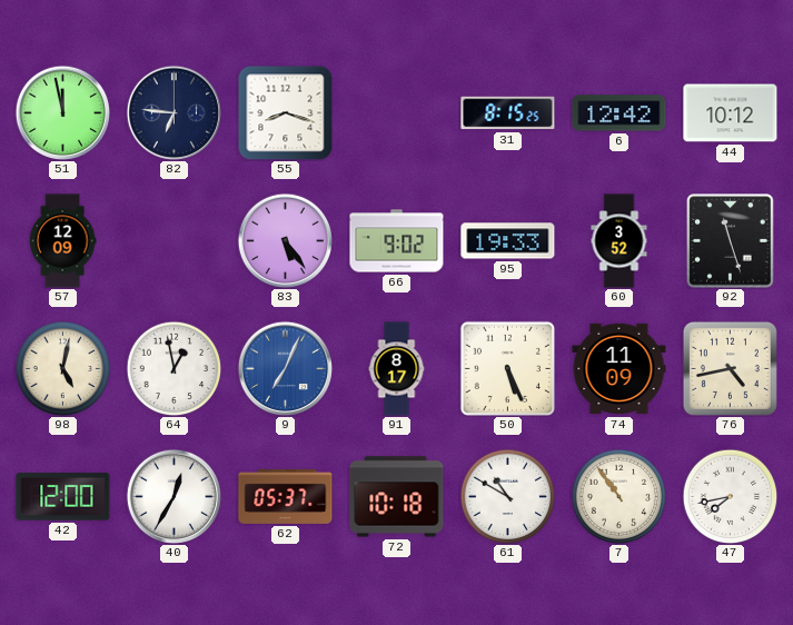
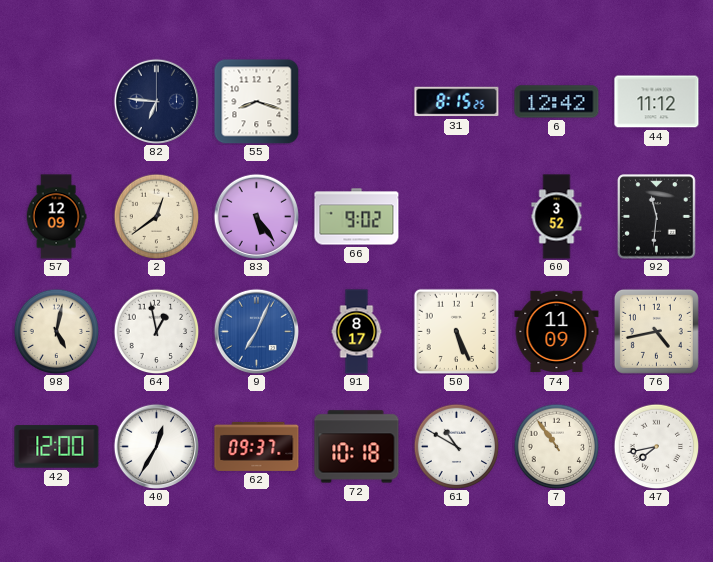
51: 11:58 -> none
44: 10:12 -> 11:12
2: none -> 12:39
95: 19:33 -> none
92: 11:27 -> 11:31
62: 05:37 -> 09:37
